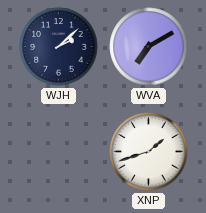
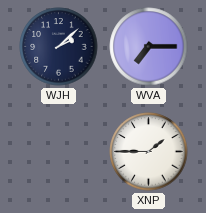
WVA: 7:10 -> 7:15
XNP: 1:42 -> 1:45
